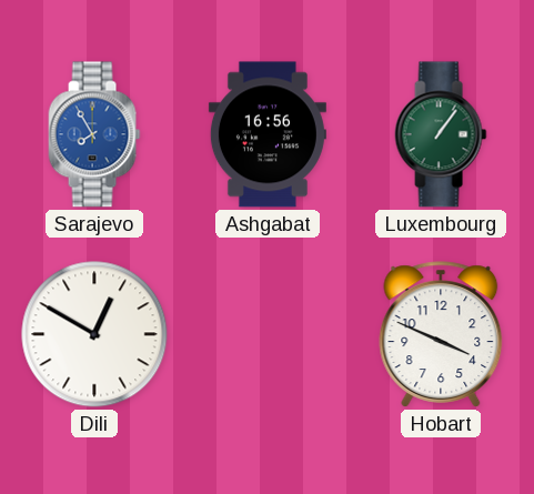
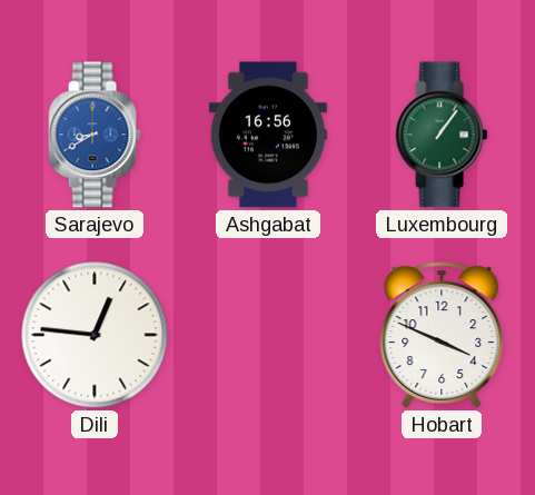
Sarajevo: 7:55 -> 8:40
Dili: 12:50 -> 12:46
